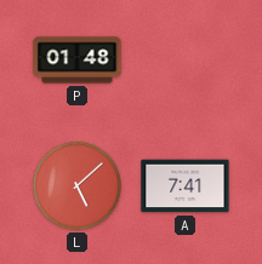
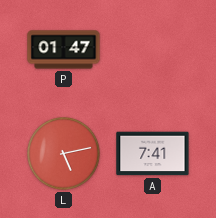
P: 01:48 -> 01:47
L: 5:08 -> 5:13
